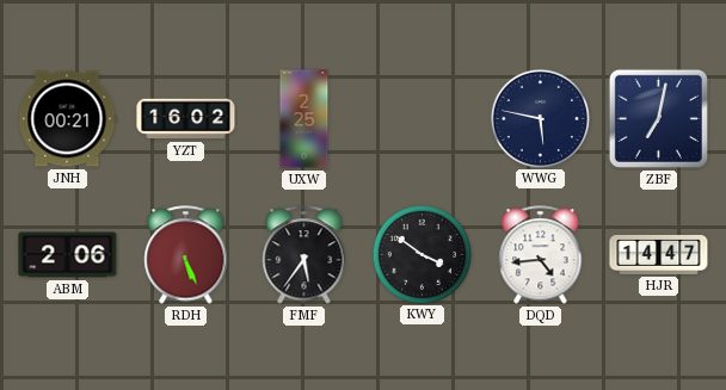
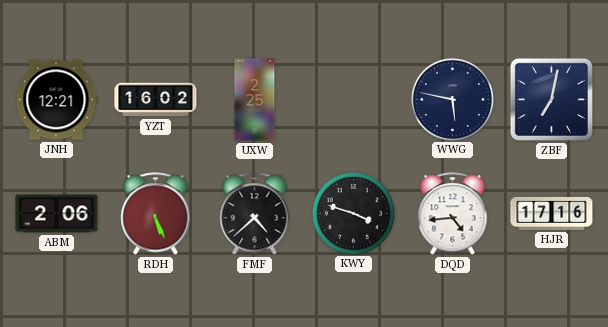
JNH: 00:21 -> 12:21
FMF: 5:36 -> 4:38
KWY: 3:51 -> 3:48
HJR: 14:47 -> 17:16
